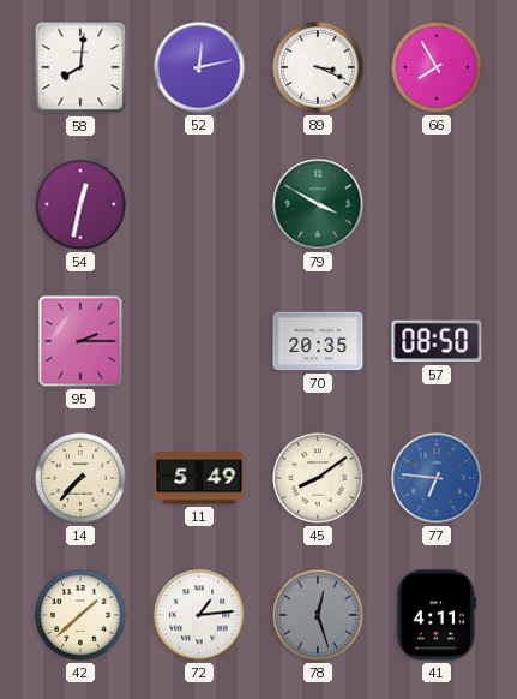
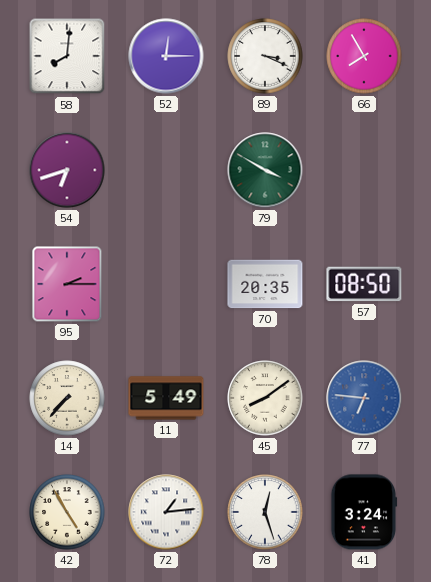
52: 12:13 -> 12:15
54: 12:32 -> 6:42
42: 1:38 -> 4:55
78 dial: grey -> white
41: 4:11 -> 3:24
